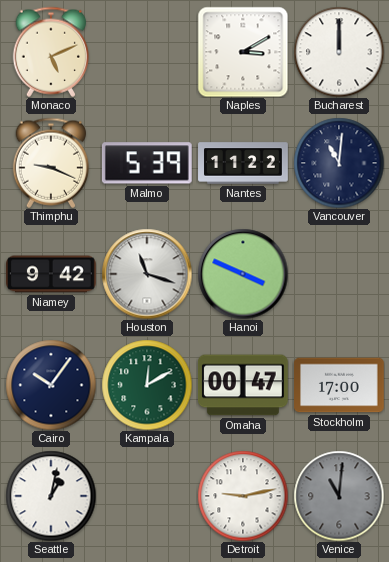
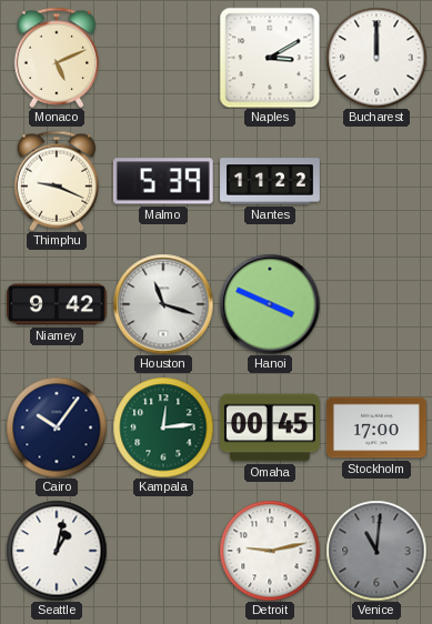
Vancouver: 11:01 -> none
Kampala: 12:10 -> 12:14
Omaha: 00:47 -> 00:45
